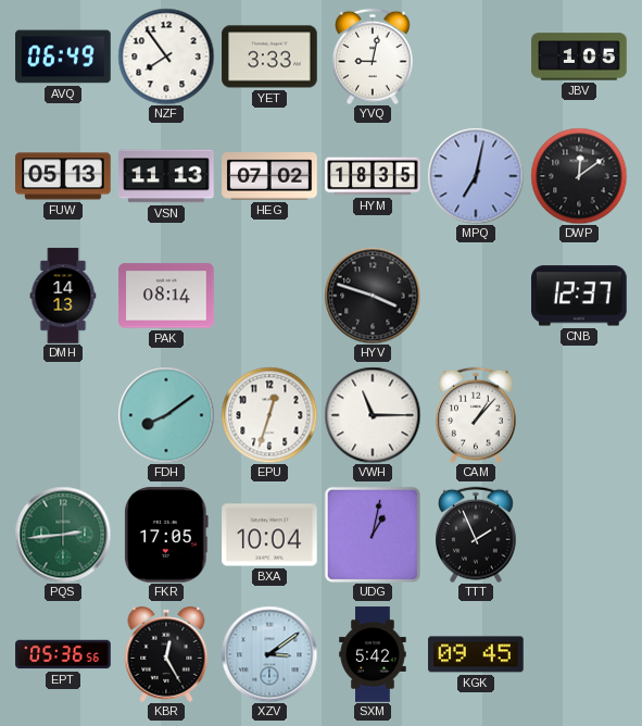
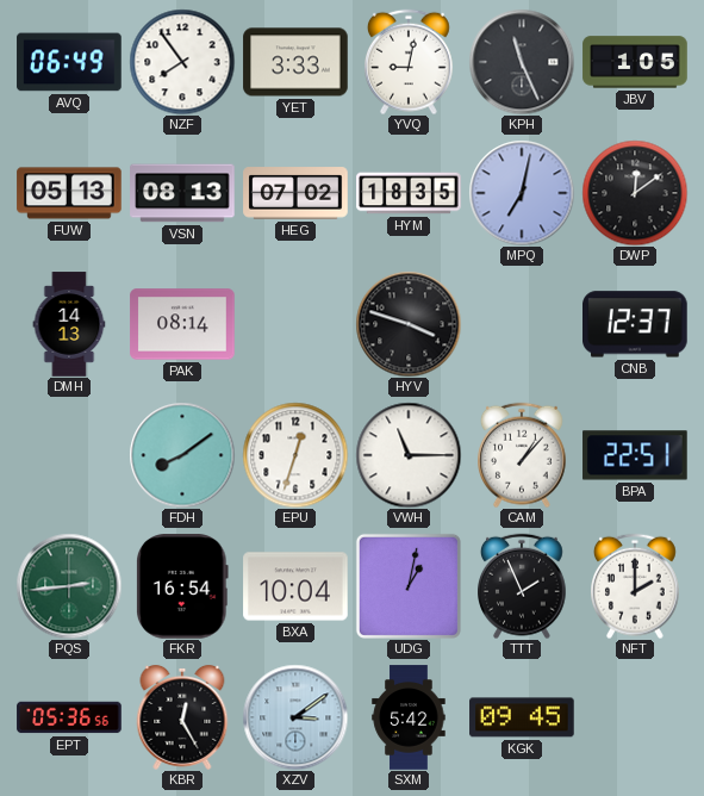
KPH: none -> 11:26
VSN: 11:13 -> 08:13
BPA: none -> 22:51
FKR: 17:05 -> 16:54
NFT: none -> 2:00
